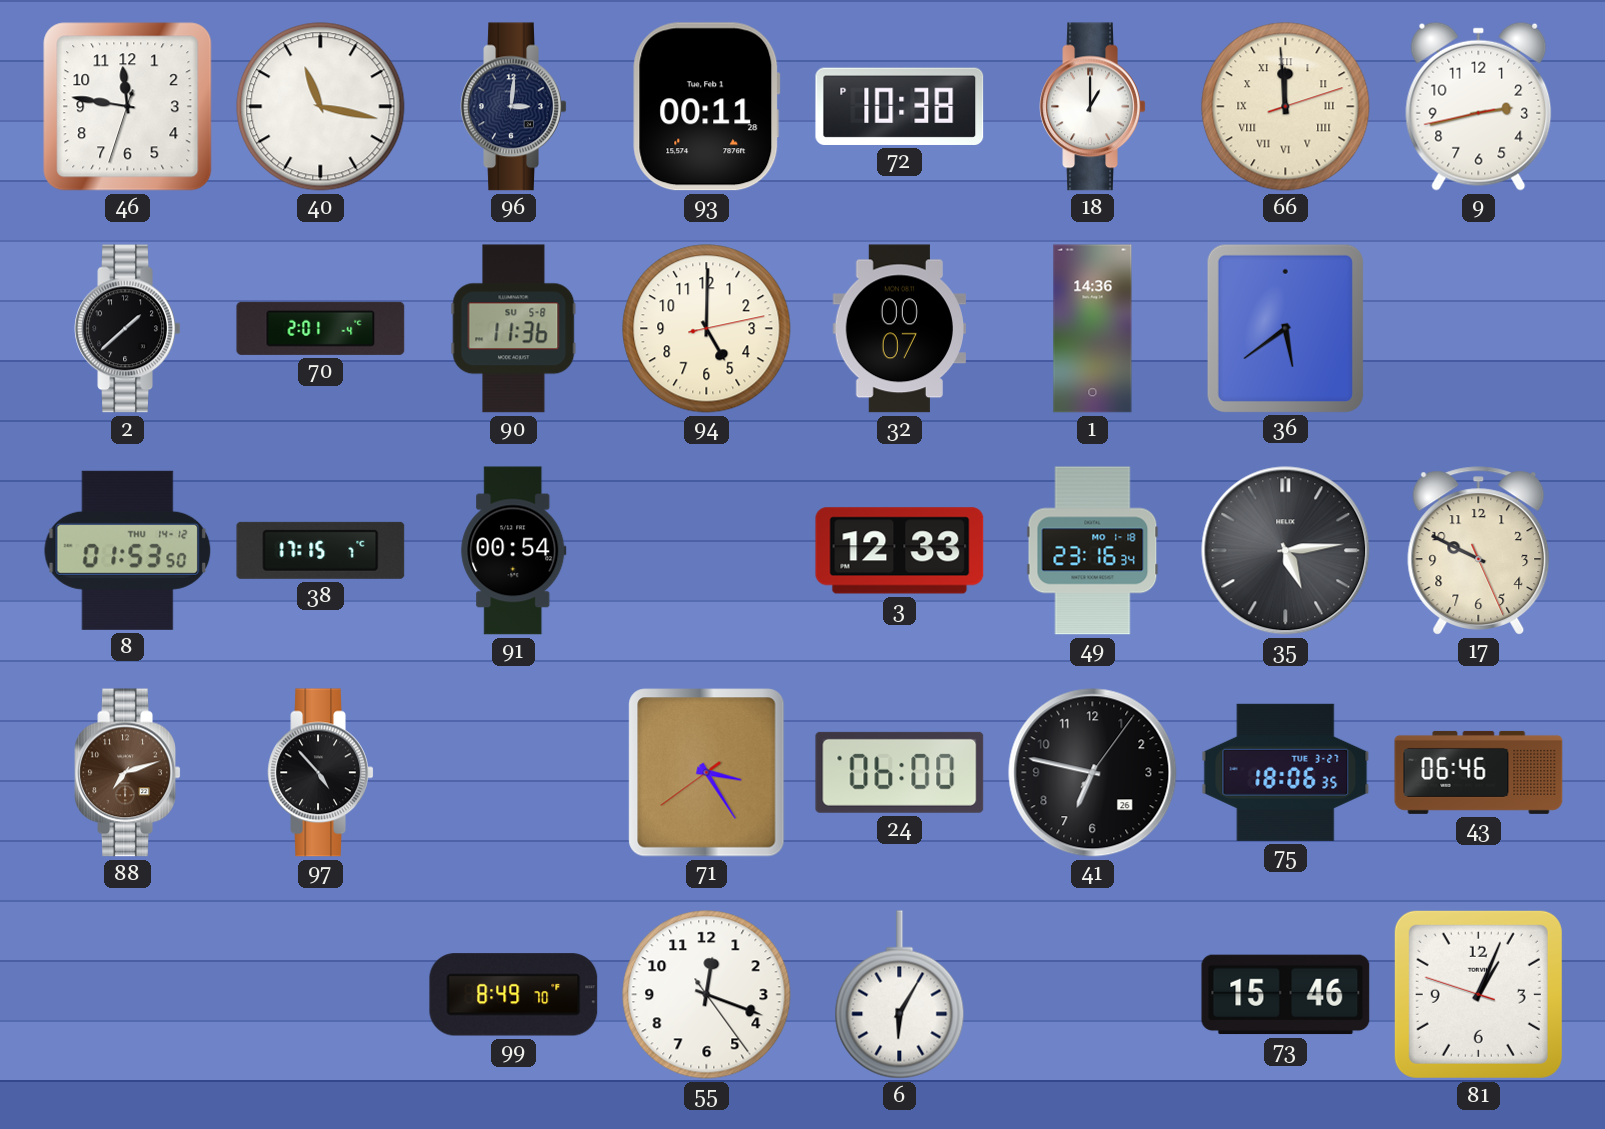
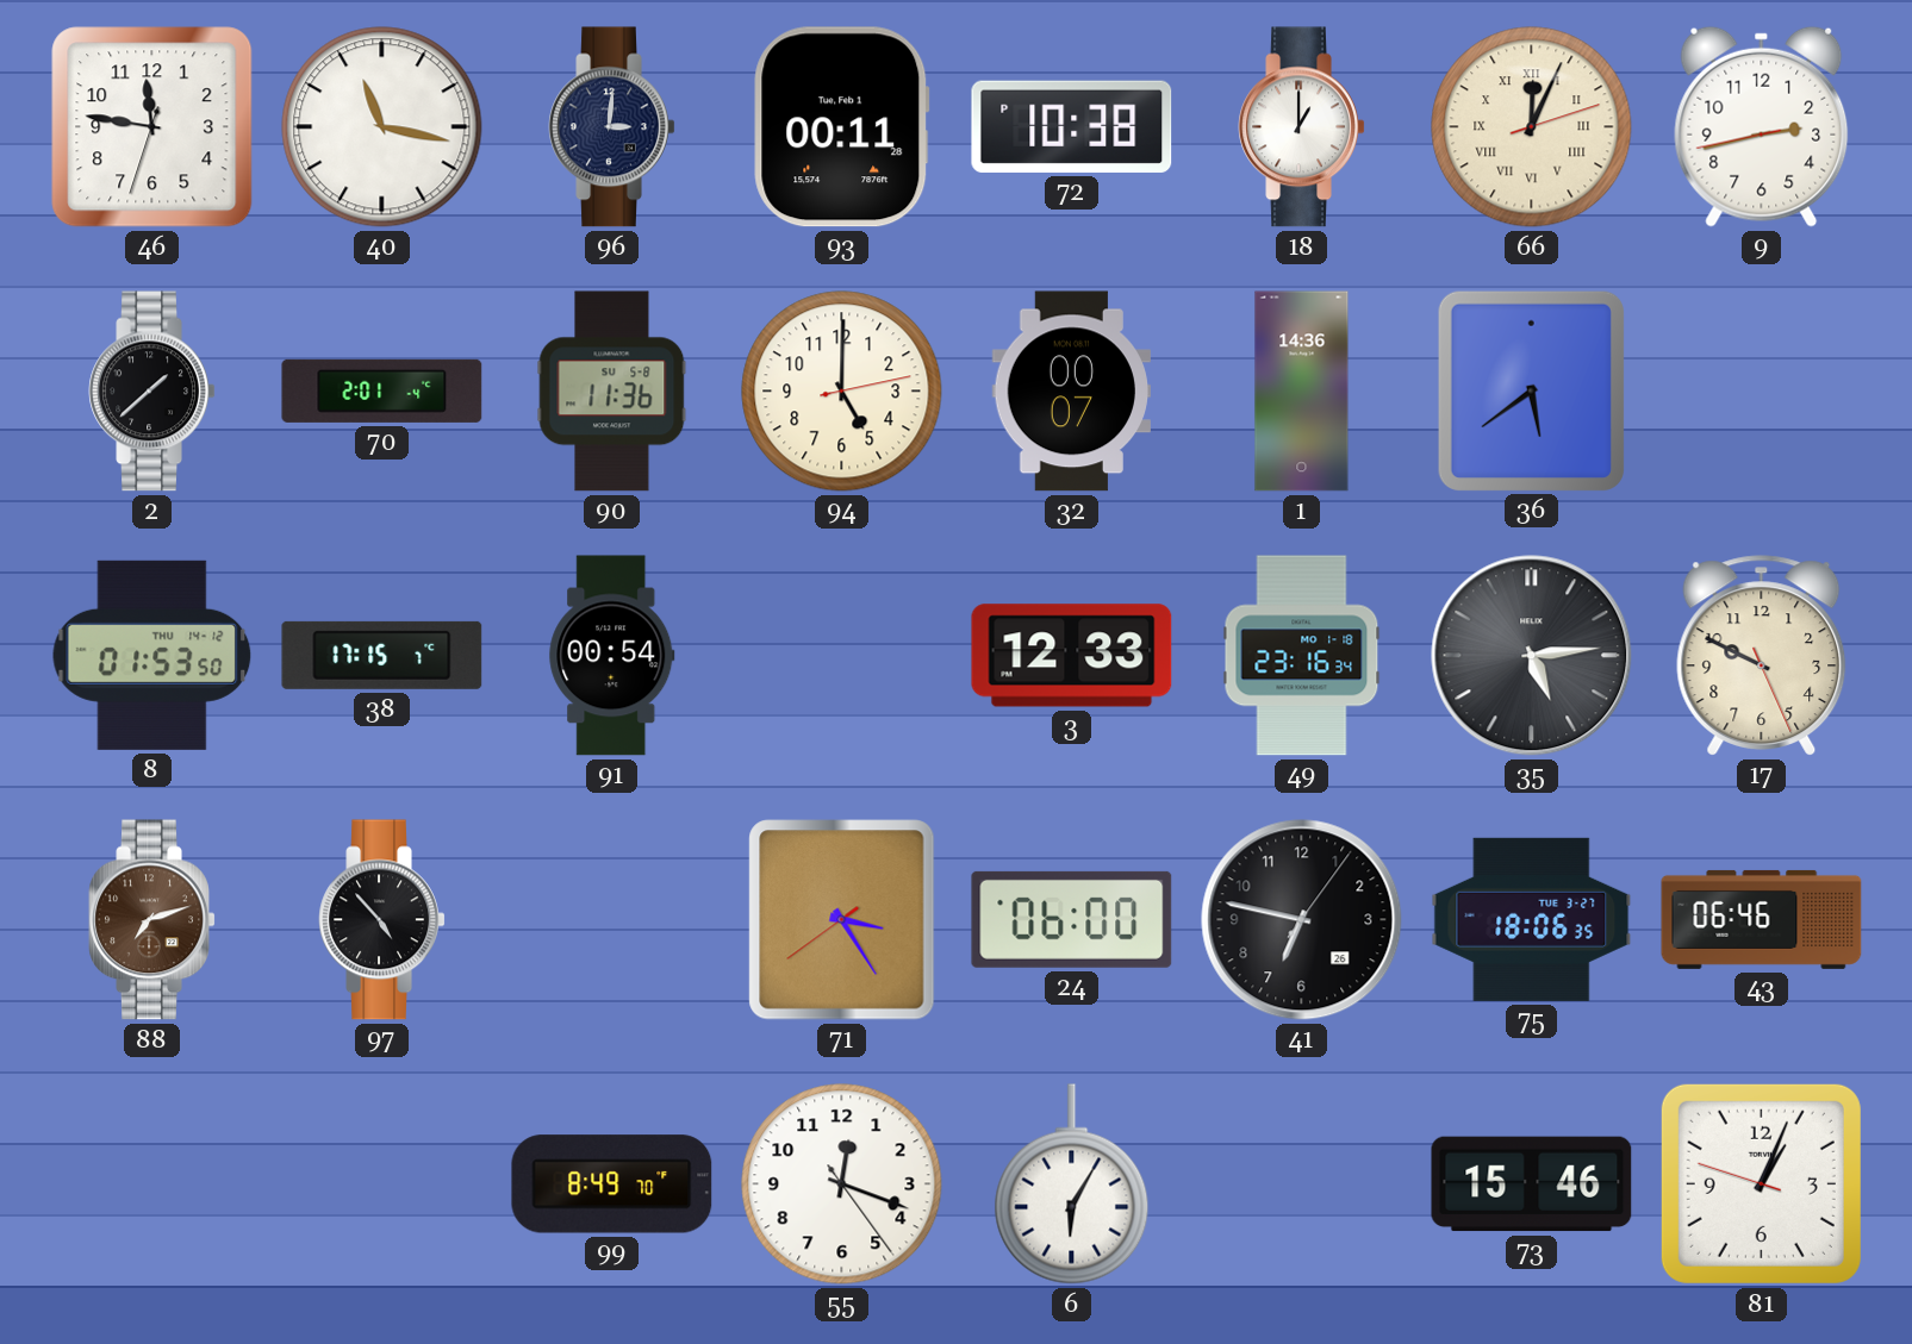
66: 11:59 -> 12:04
